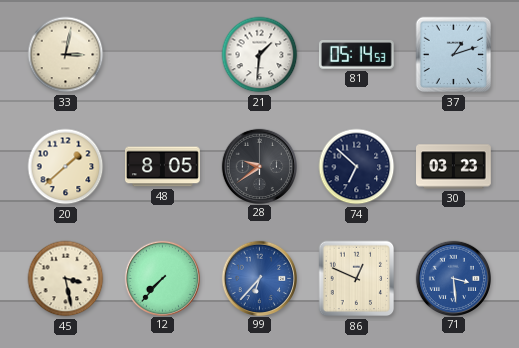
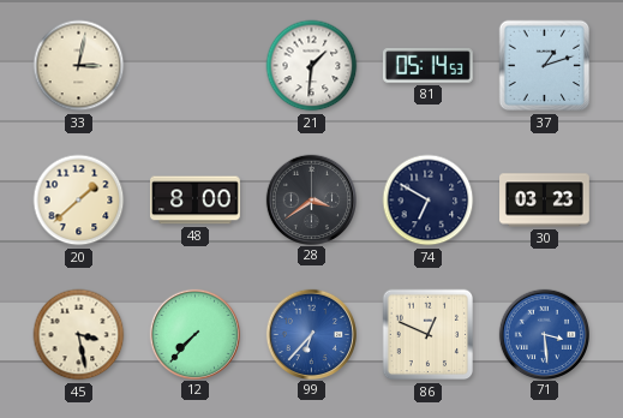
48: 8:05 -> 8:00
28: 9:39 -> 3:39
74: 6:52 -> 6:50
